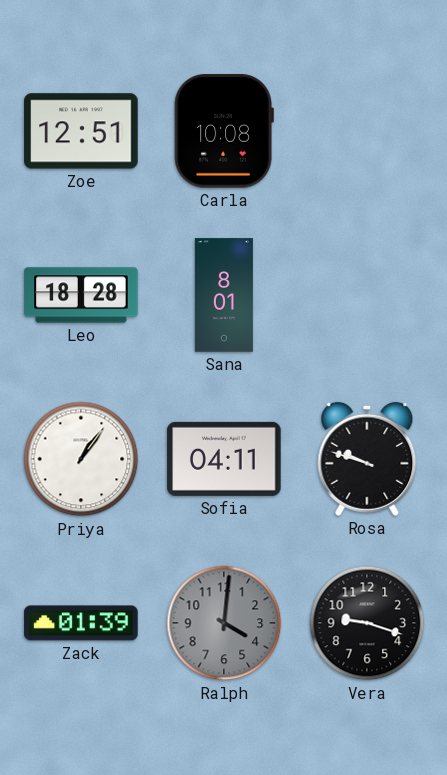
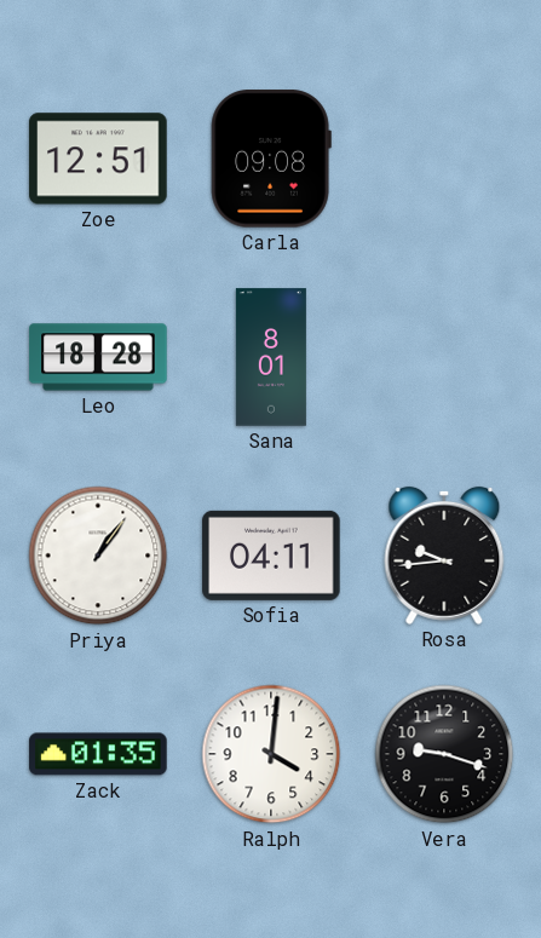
Carla: 10:08 -> 09:08
Rosa: 9:48 -> 9:44
Zack: 01:39 -> 01:35
Ralph dial: grey -> white
